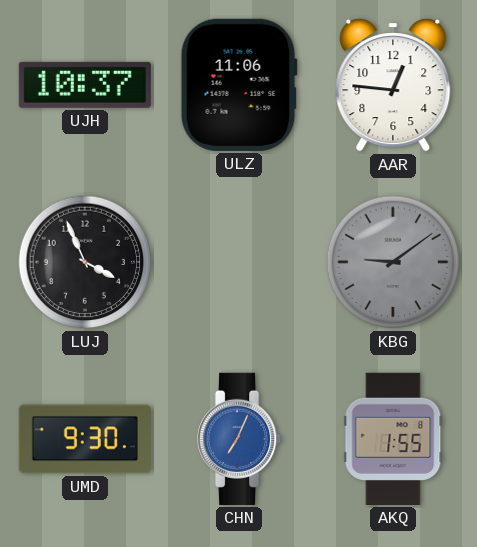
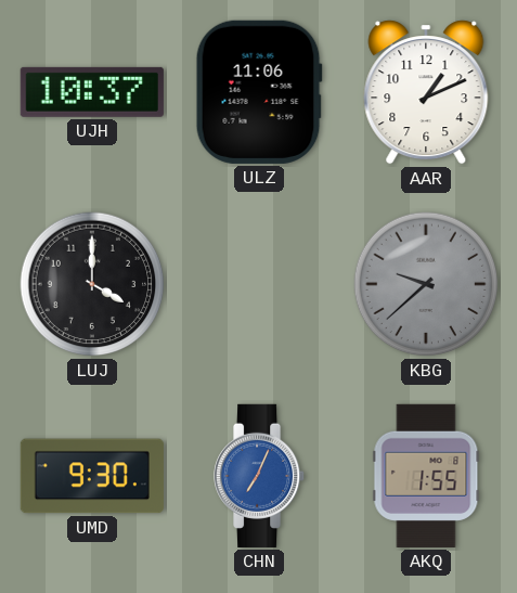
AAR: 12:46 -> 1:11
LUJ: 3:56 -> 4:00
KBG: 9:09 -> 9:38
